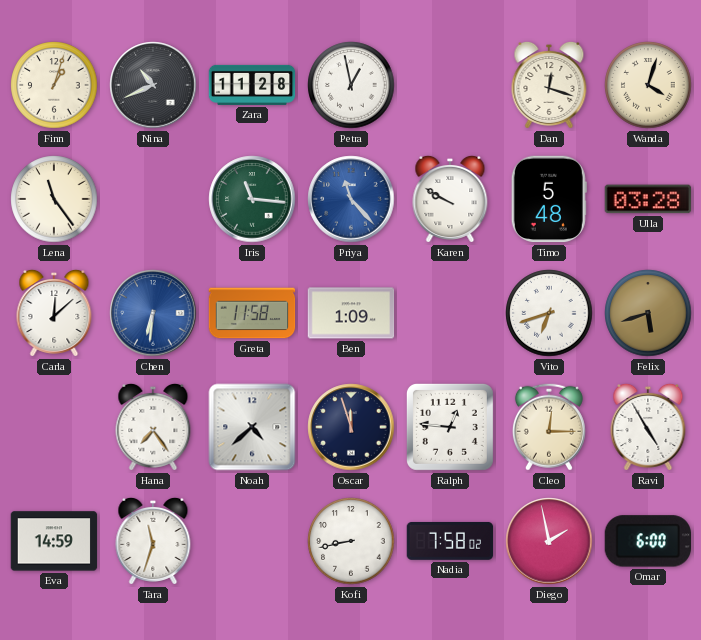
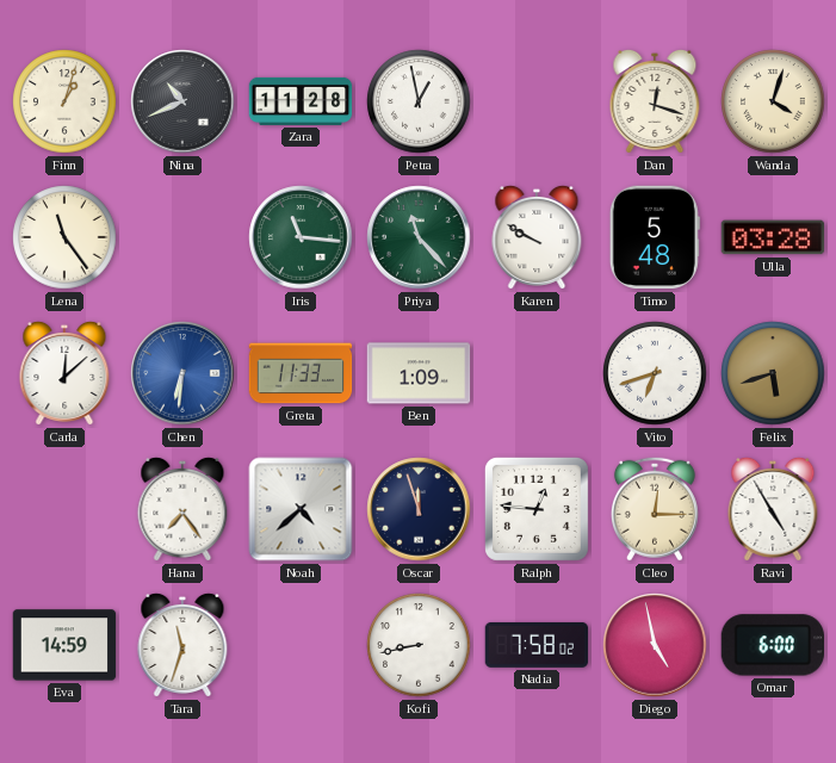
Priya dial: blue -> green
Greta: 11:58 -> 11:33
Diego: 1:58 -> 4:58
